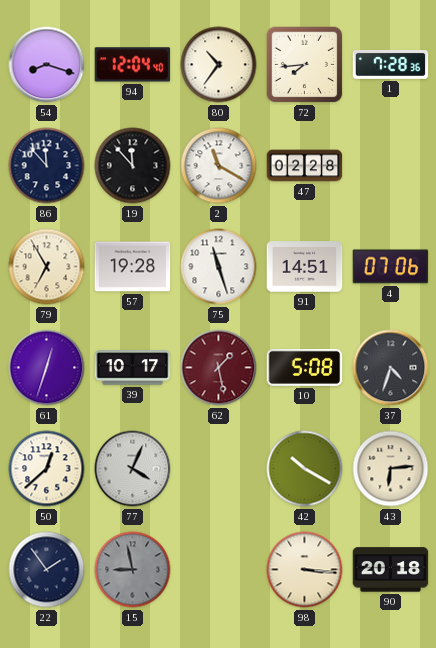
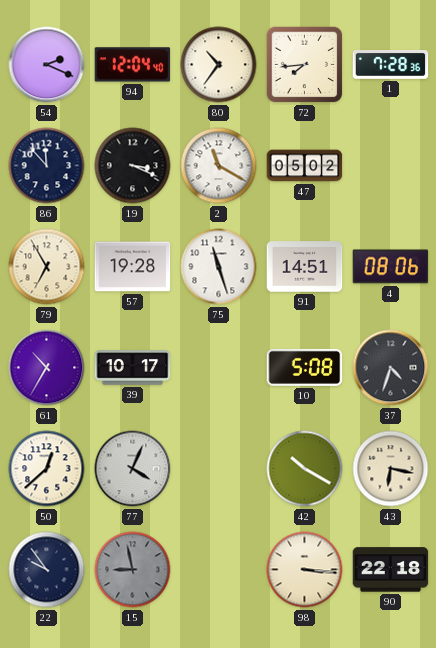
54: 8:18 -> 2:19
19: 11:53 -> 3:19
47: 02:28 -> 05:02
4: 07:06 -> 08:06
61: 12:33 -> 10:35
62: 1:28 -> none
43: 6:14 -> 6:17
22: 1:54 -> 9:54
90: 20:18 -> 22:18
